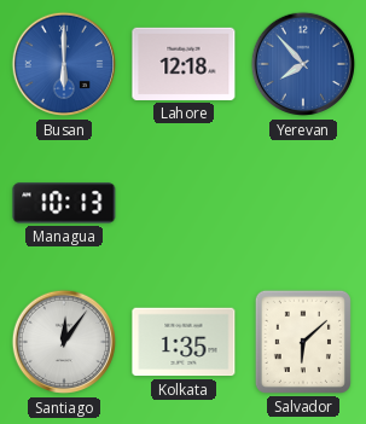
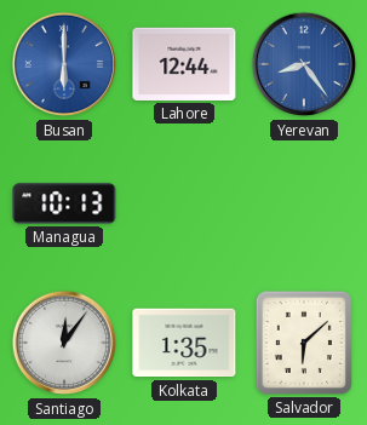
Lahore: 12:18 -> 12:44
Yerevan: 7:53 -> 8:24
